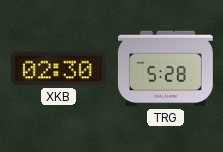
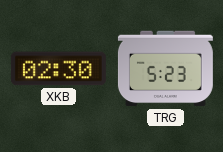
TRG: 5:28 -> 5:23
